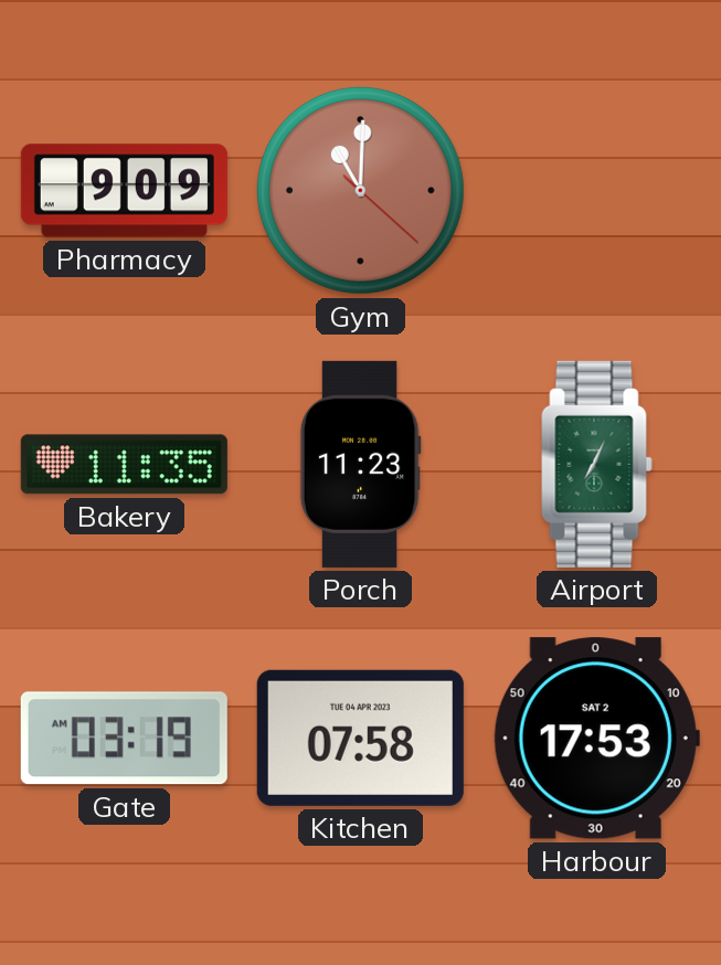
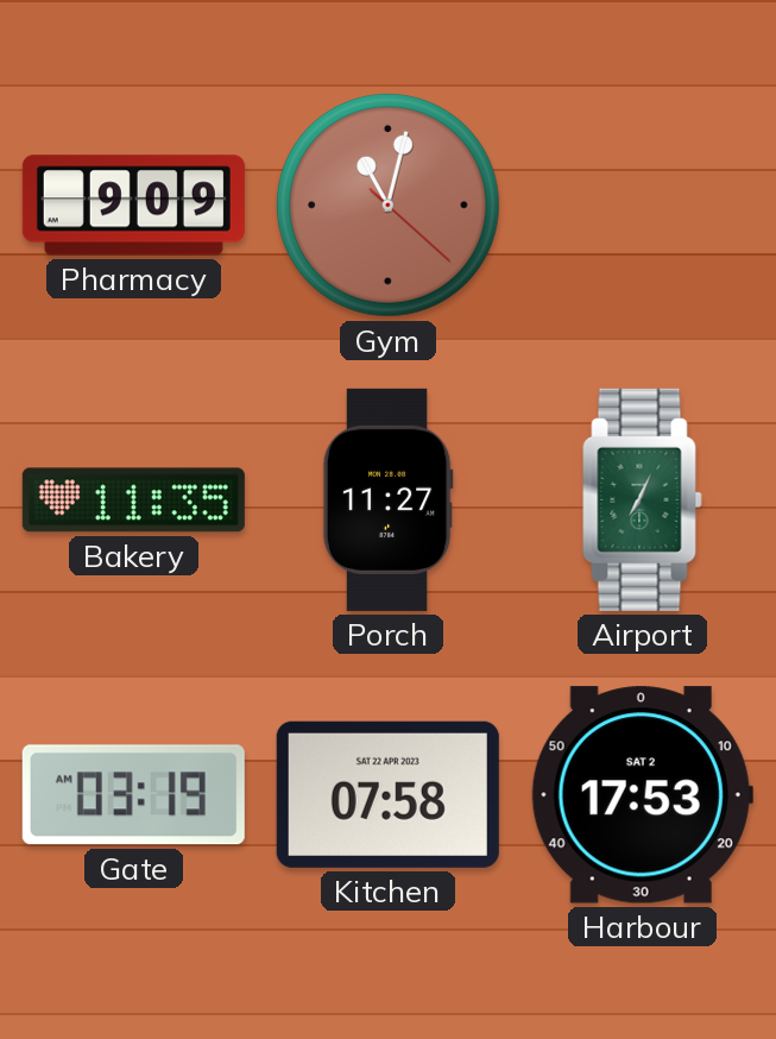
Gym: 11:00 -> 11:02
Porch: 11:23 -> 11:27
Kitchen date: TUE 04 APR 2023 -> SAT 22 APR 2023
